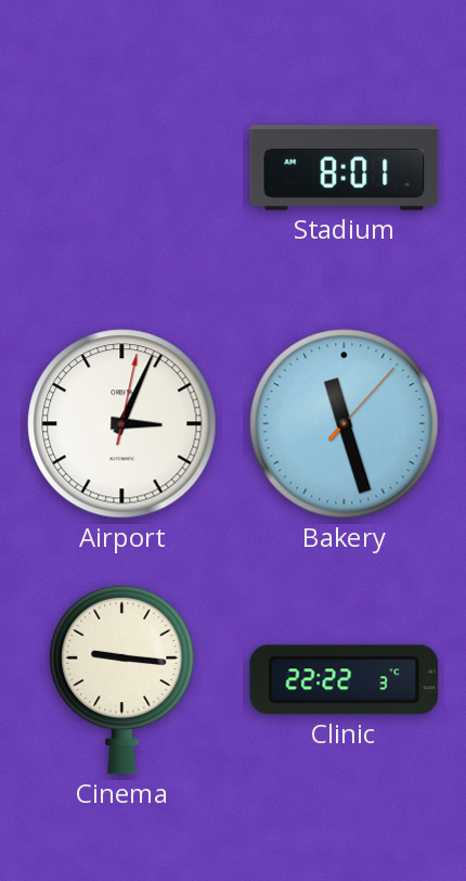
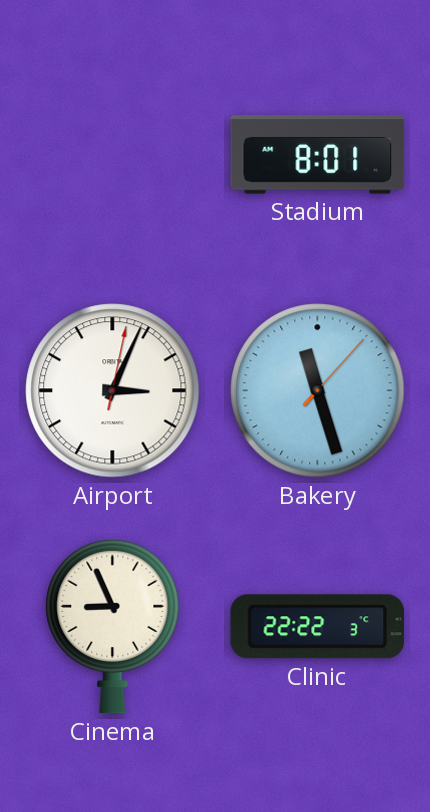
Cinema: 9:16 -> 8:56
